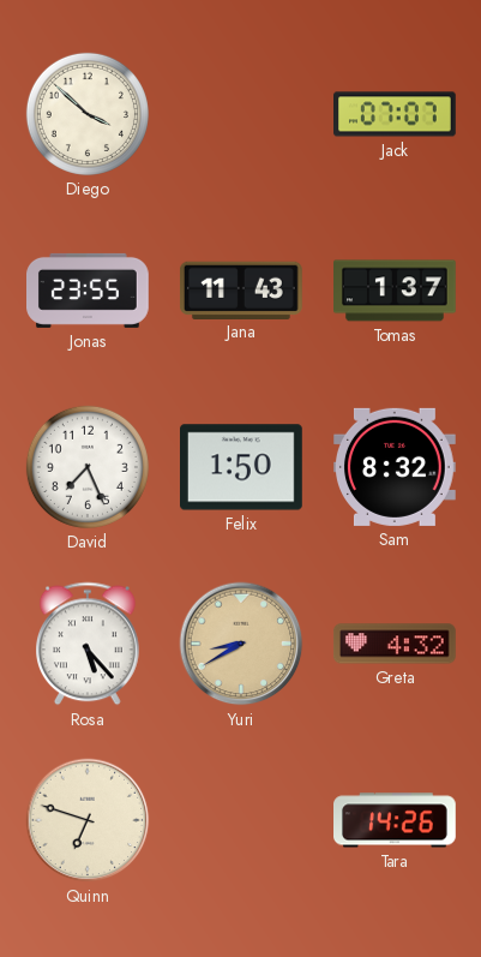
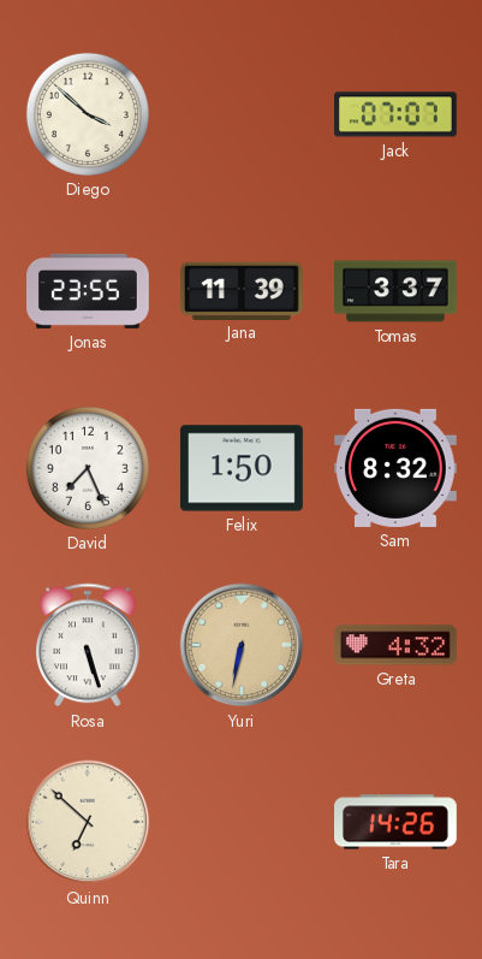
Jana: 11:43 -> 11:39
Tomas: 1:37 -> 3:37
Rosa: 5:23 -> 5:27
Yuri: 8:40 -> 6:32
Quinn: 6:48 -> 6:52
